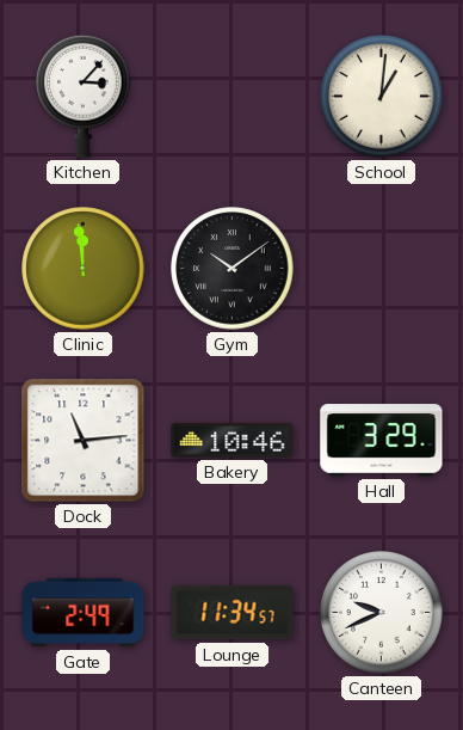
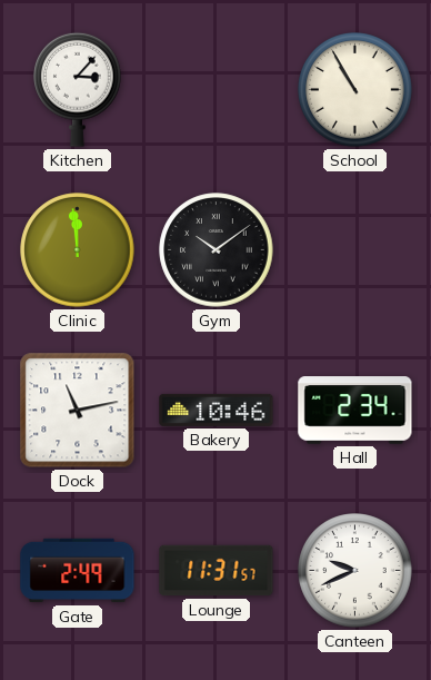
School: 1:01 -> 10:55
Dock: 11:14 -> 11:13
Hall: 3:29 -> 2:34
Lounge: 11:34 -> 11:31
